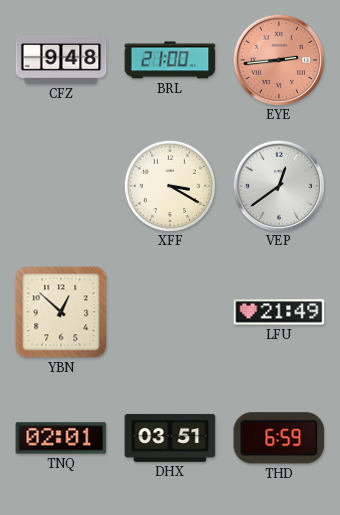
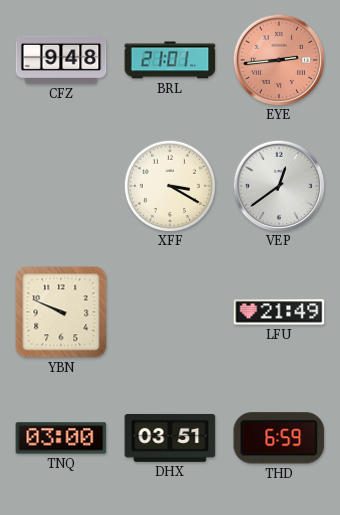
BRL: 21:00 -> 21:01
YBN: 12:52 -> 9:49
TNQ: 02:01 -> 03:00
